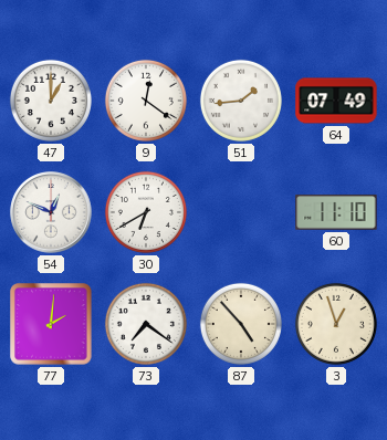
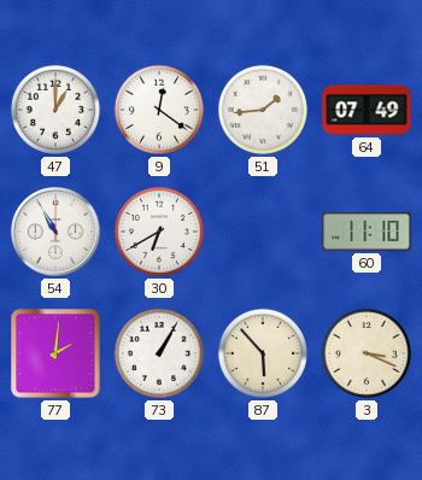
54: 12:49 -> 10:55
73: 7:21 -> 1:05
87: 4:53 -> 5:53
3: 12:57 -> 3:19
